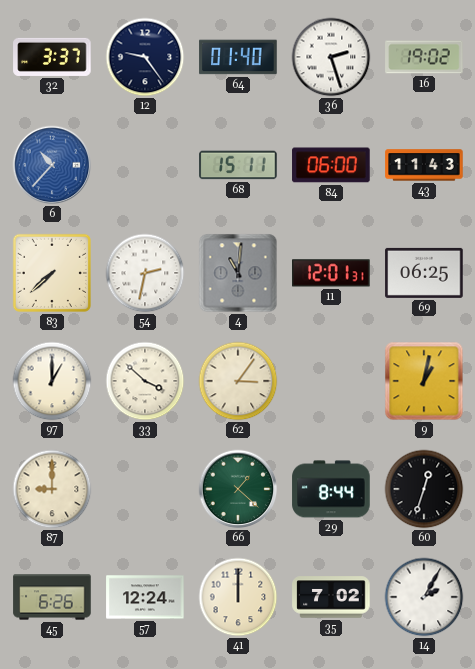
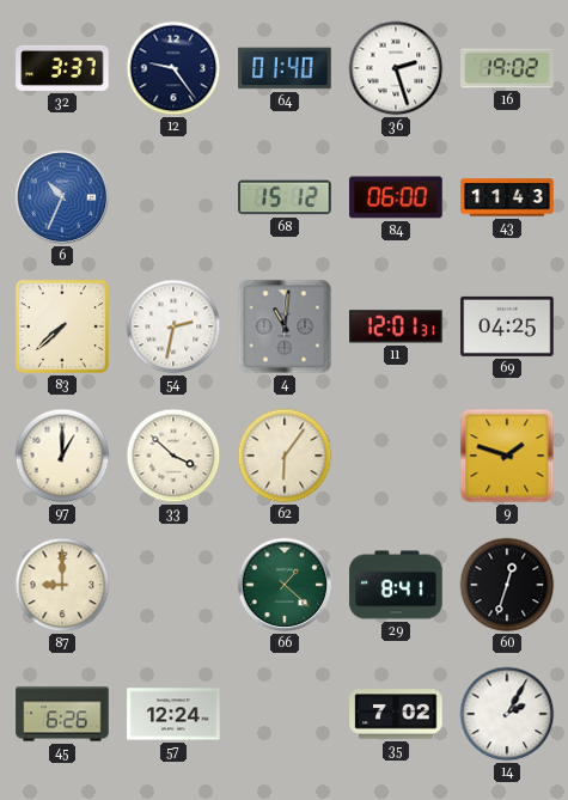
6: 10:37 -> 10:34
68: 15:11 -> 15:12
69: 06:25 -> 04:25
62: 3:06 -> 6:06
9: 1:02 -> 1:48
29: 8:44 -> 8:41
41: 12:00 -> none
